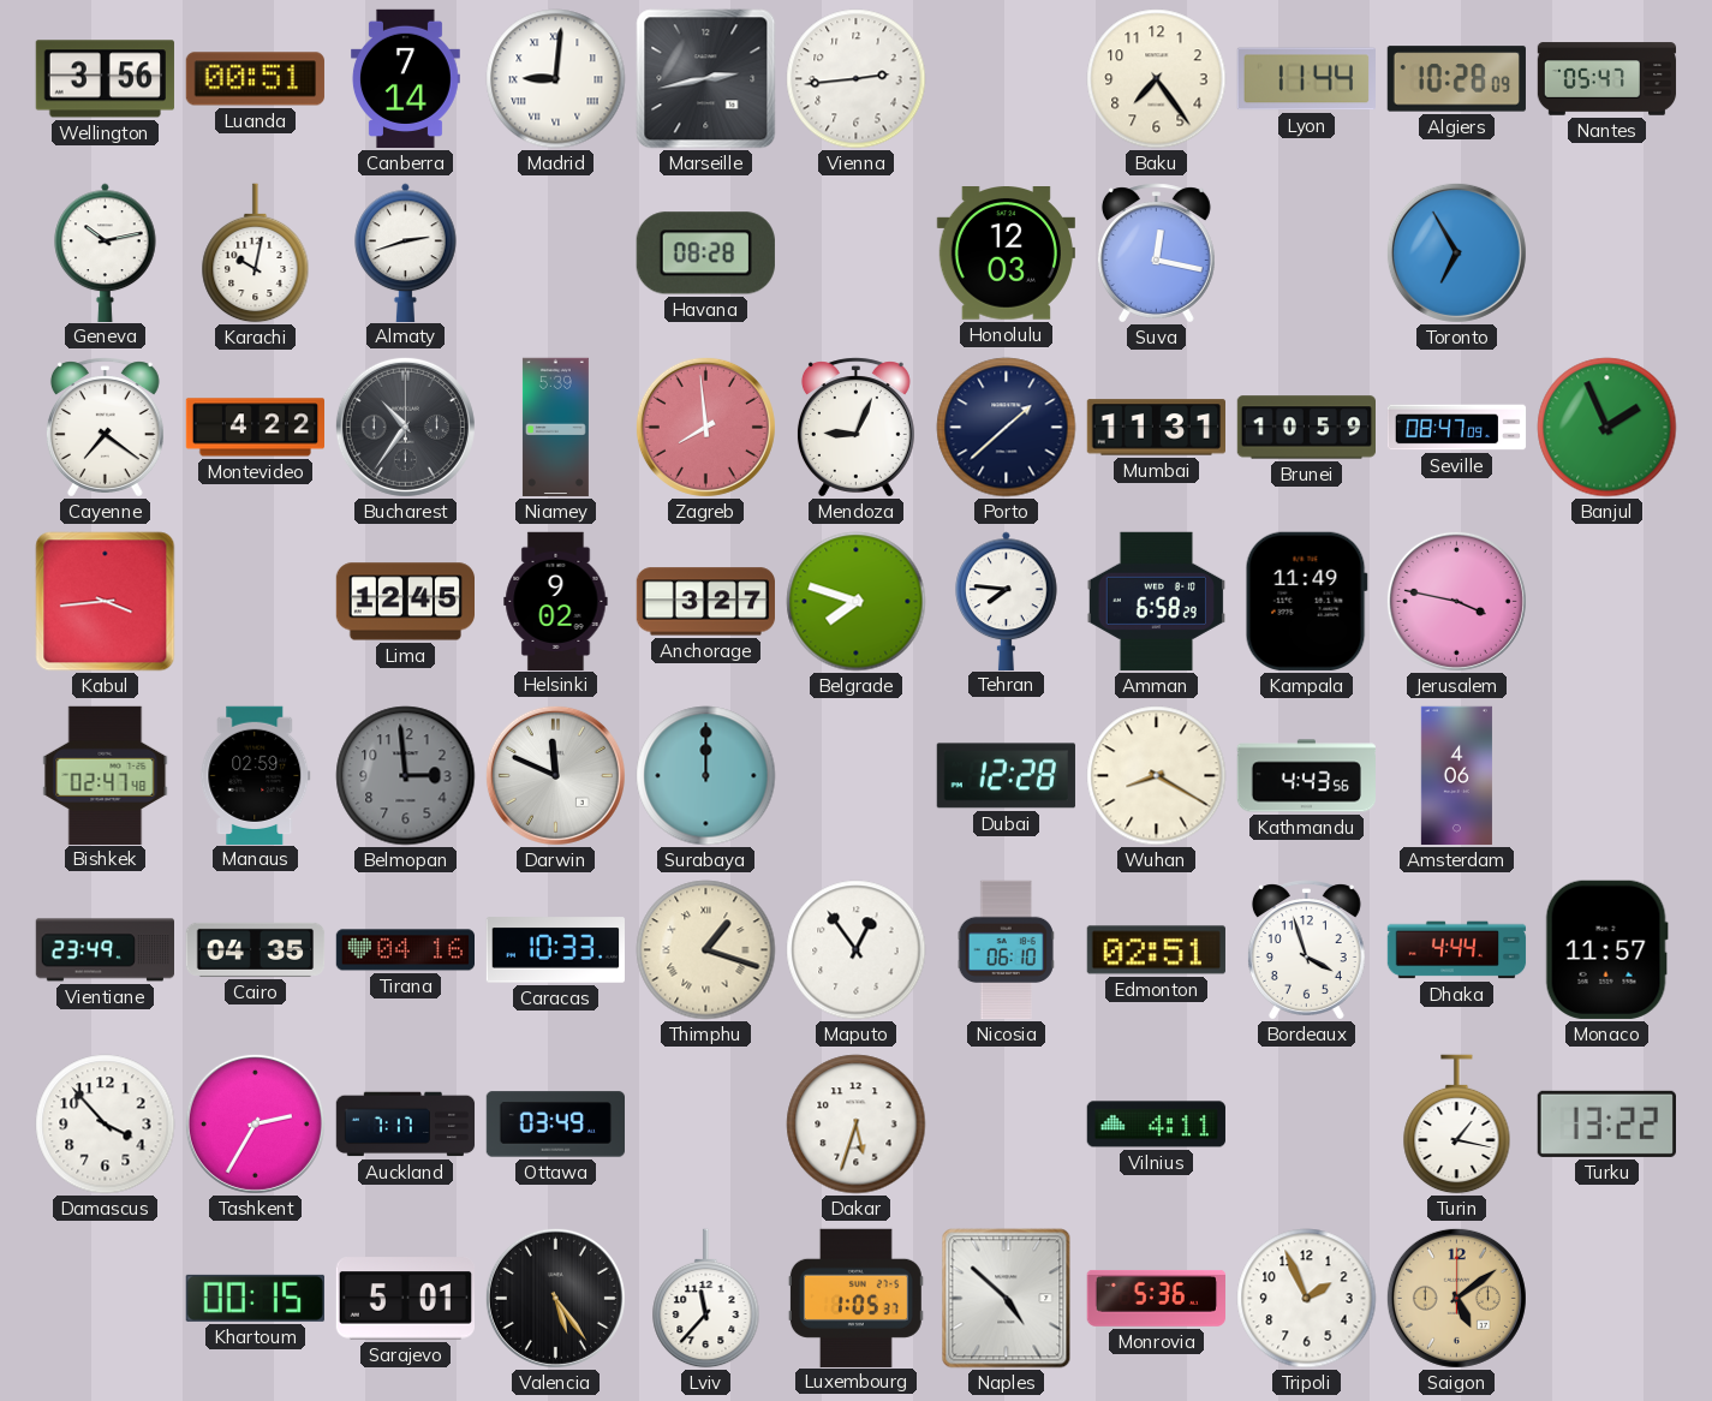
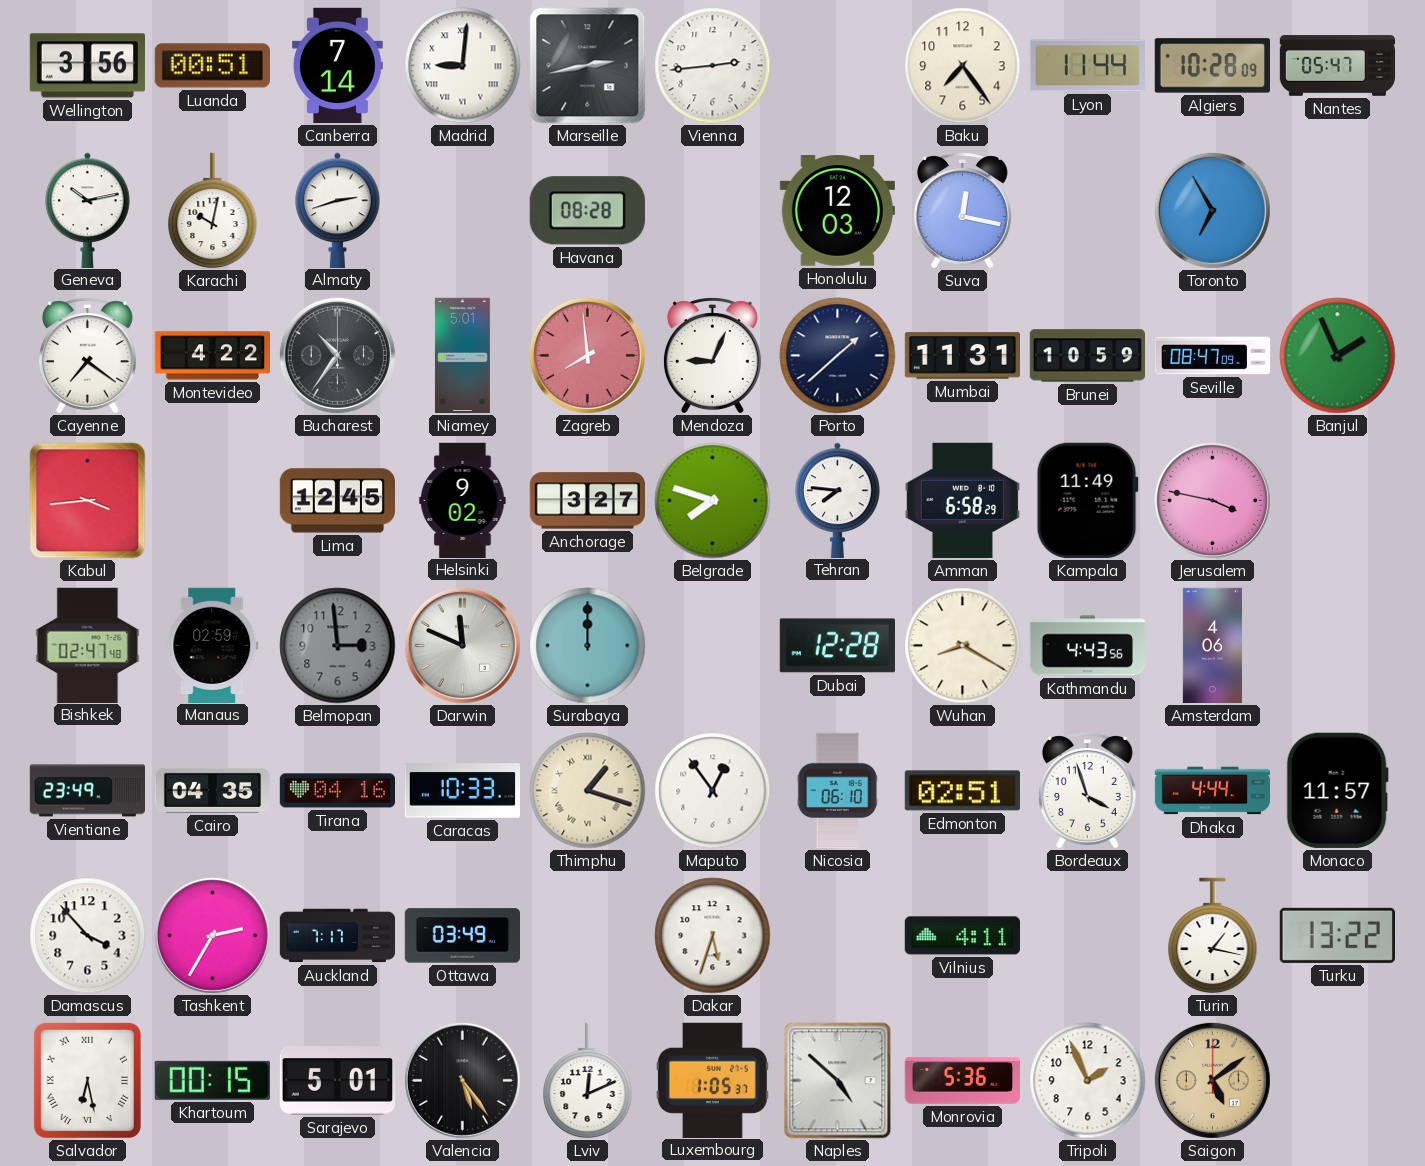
Niamey: 5:39 -> 5:01
Salvador: none -> 6:28
Lviv: 11:37 -> 12:11
